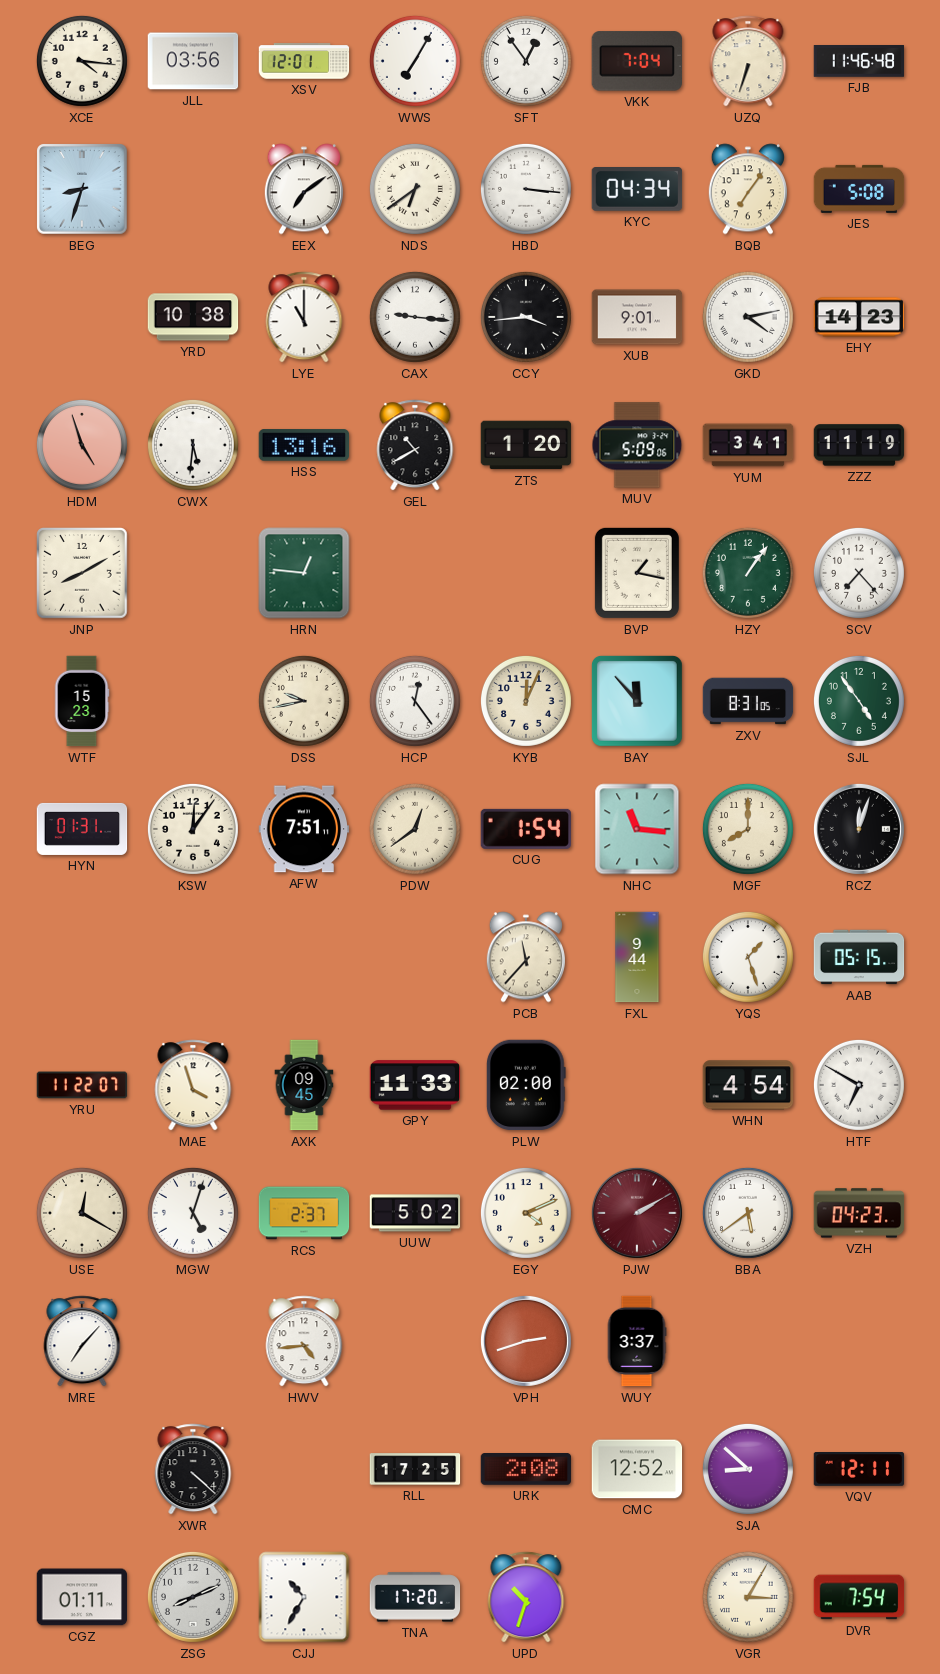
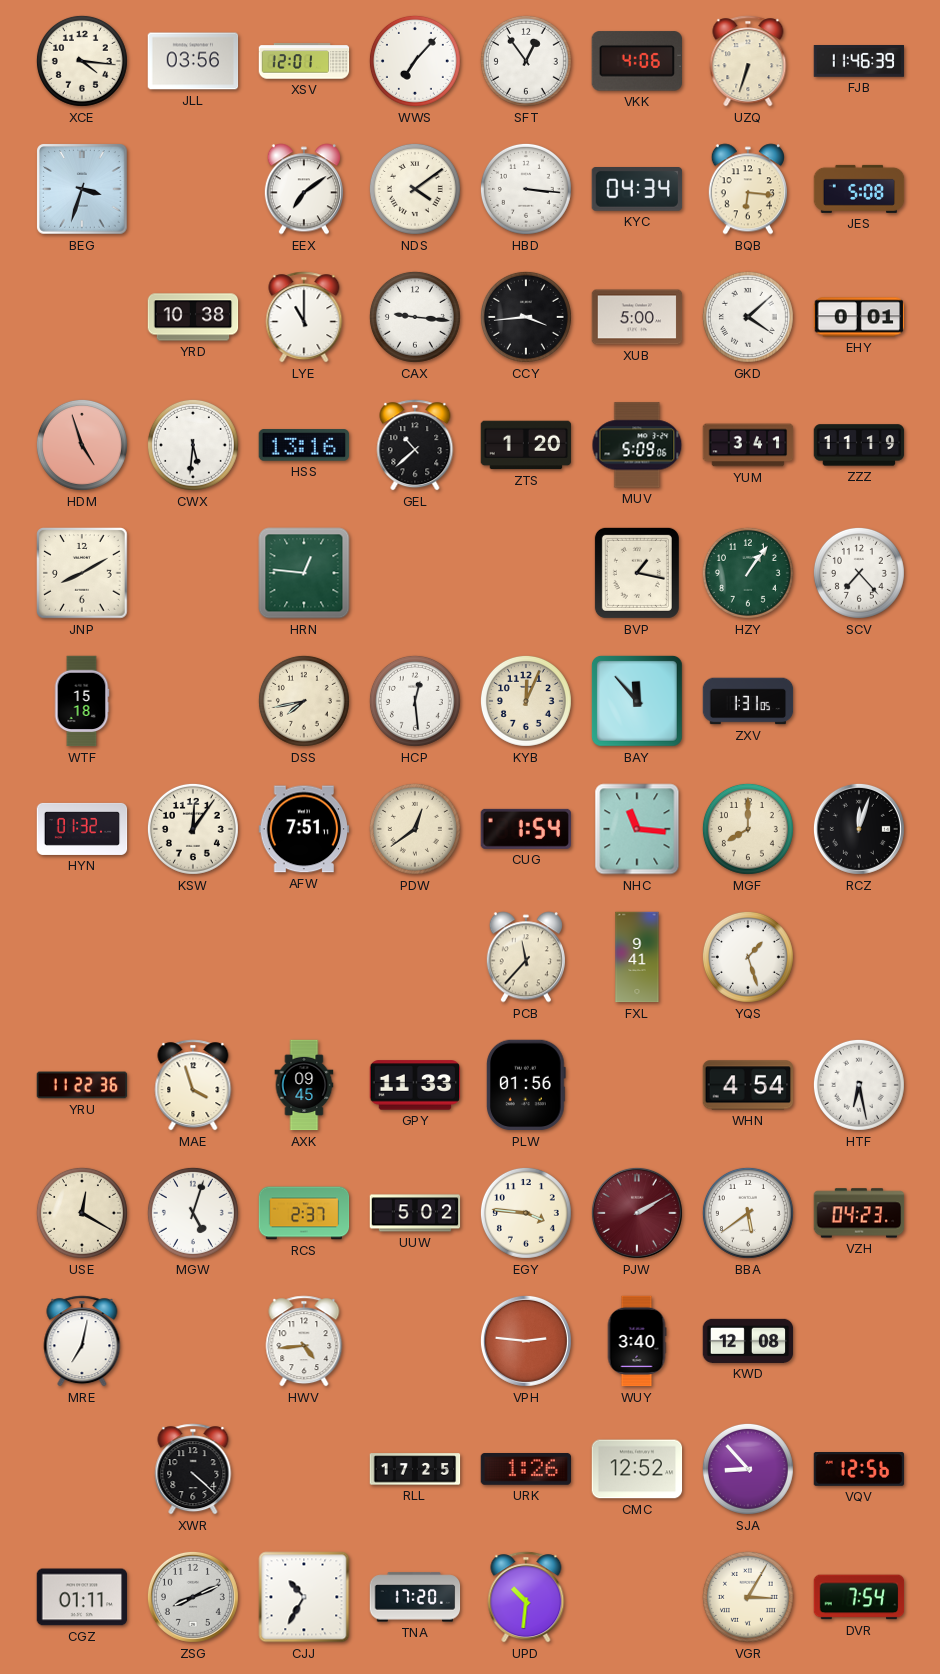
WWS: 7:05 -> 7:07
VKK: 7:04 -> 4:06
FJB: 11:46:48 -> 11:46:39
BEG: 8:33 -> 3:33
NDS: 6:39 -> 4:09
BQB: 7:06 -> 6:16
XUB: 9:01 -> 5:00
GKD: 4:13 -> 4:08
EHY: 14:23 -> 0:01
GEL: 10:40 -> 10:38
WTF: 15:23 -> 15:18
DSS: 9:43 -> 7:43
HCP: 12:24 -> 12:29
ZXV: 8:31 -> 1:31
SJL: 4:54 -> none
HYN: 01:31 -> 01:32
FXL: 9:44 -> 9:41
AAB: 05:15 -> none
YRU: 11:22:07 -> 11:22:36
PLW: 02:00 -> 01:56
HTF: 6:50 -> 6:28
EGY: 4:11 -> 3:46
MRE: 7:07 -> 7:02
VPH: 2:42 -> 2:46
WUY: 3:37 -> 3:40
KWD: none -> 12:08
URK: 2:08 -> 1:26
SJA: 8:52 -> 8:53
VQV: 12:11 -> 12:56
UPD: 10:33 -> 10:31
